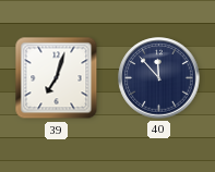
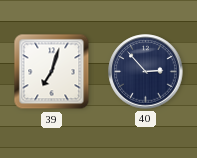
40: 11:53 -> 2:53
